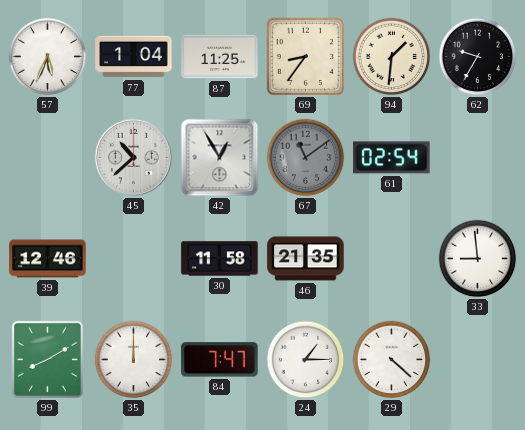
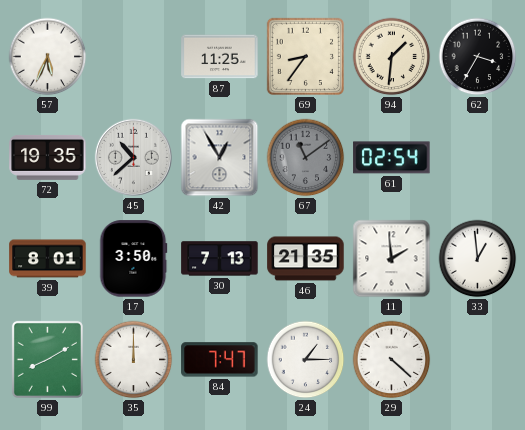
77: 1:04 -> none
62: 9:35 -> 3:35
72: none -> 19:35
39: 12:46 -> 8:01
17: none -> 3:50
30: 11:58 -> 7:13
11: none -> 1:59
33: 8:59 -> 12:59
